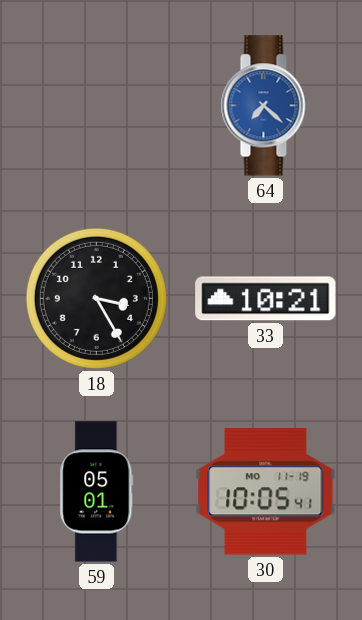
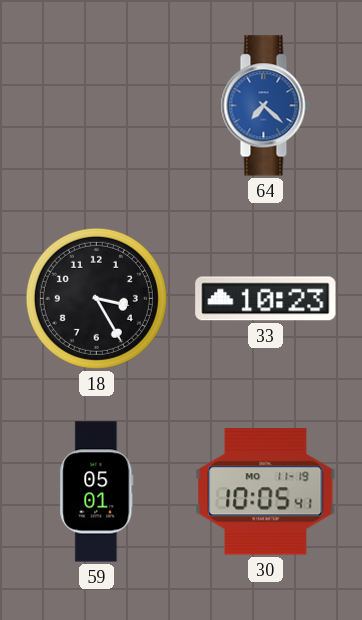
33: 10:21 -> 10:23
